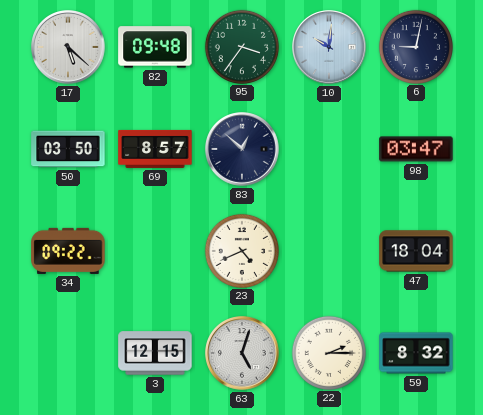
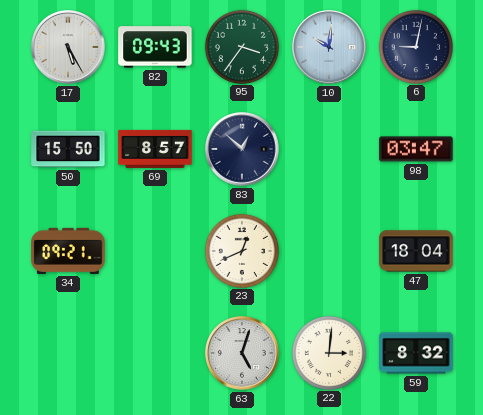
17: 5:22 -> 5:25
82: 09:48 -> 09:43
50: 03:50 -> 15:50
34: 09:22 -> 09:21
23: 4:41 -> 12:41
3: 12:15 -> none
22: 2:15 -> 3:01
